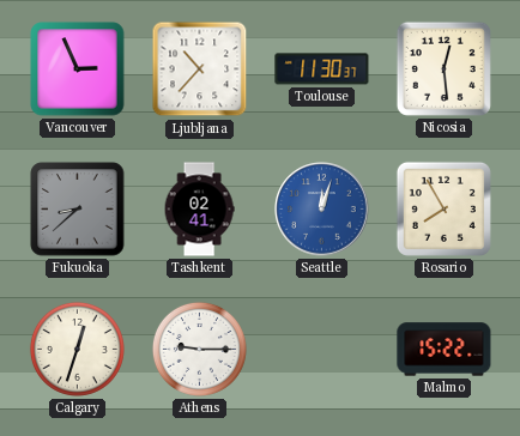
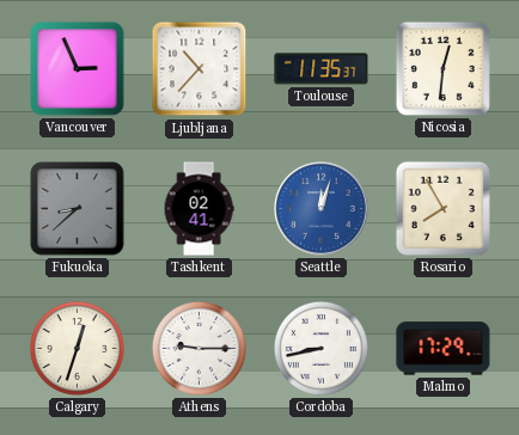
Toulouse: 11:30 -> 11:35
Nicosia: 12:29 -> 12:31
Cordoba: none -> 8:43
Malmo: 15:22 -> 17:29
